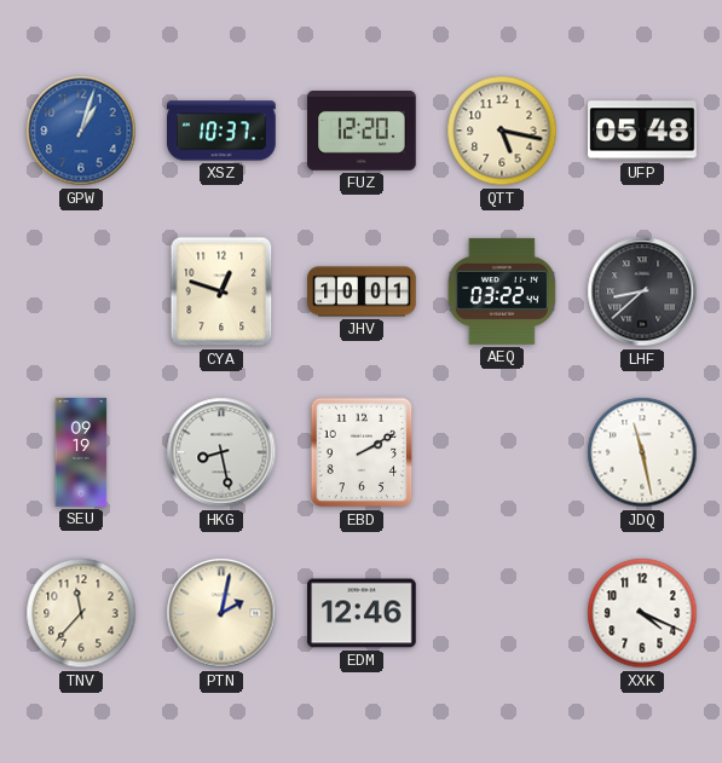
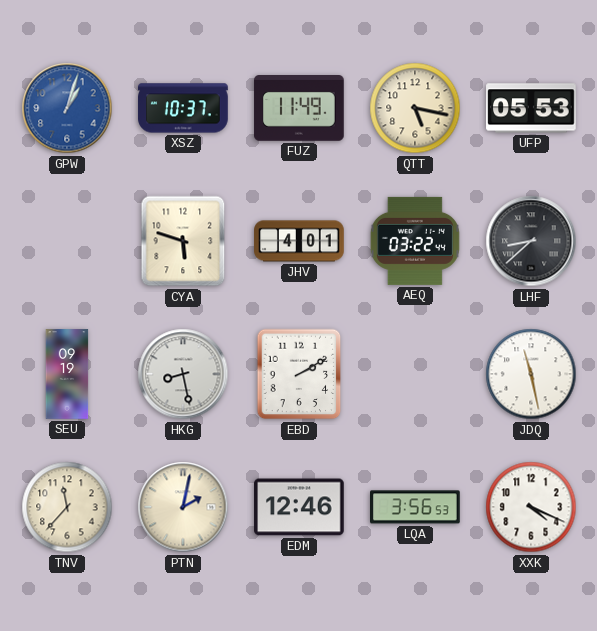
FUZ: 12:20 -> 11:49
UFP: 05:48 -> 05:53
CYA: 12:48 -> 5:48
JHV: 10:01 -> 4:01
LQA: none -> 3:56
